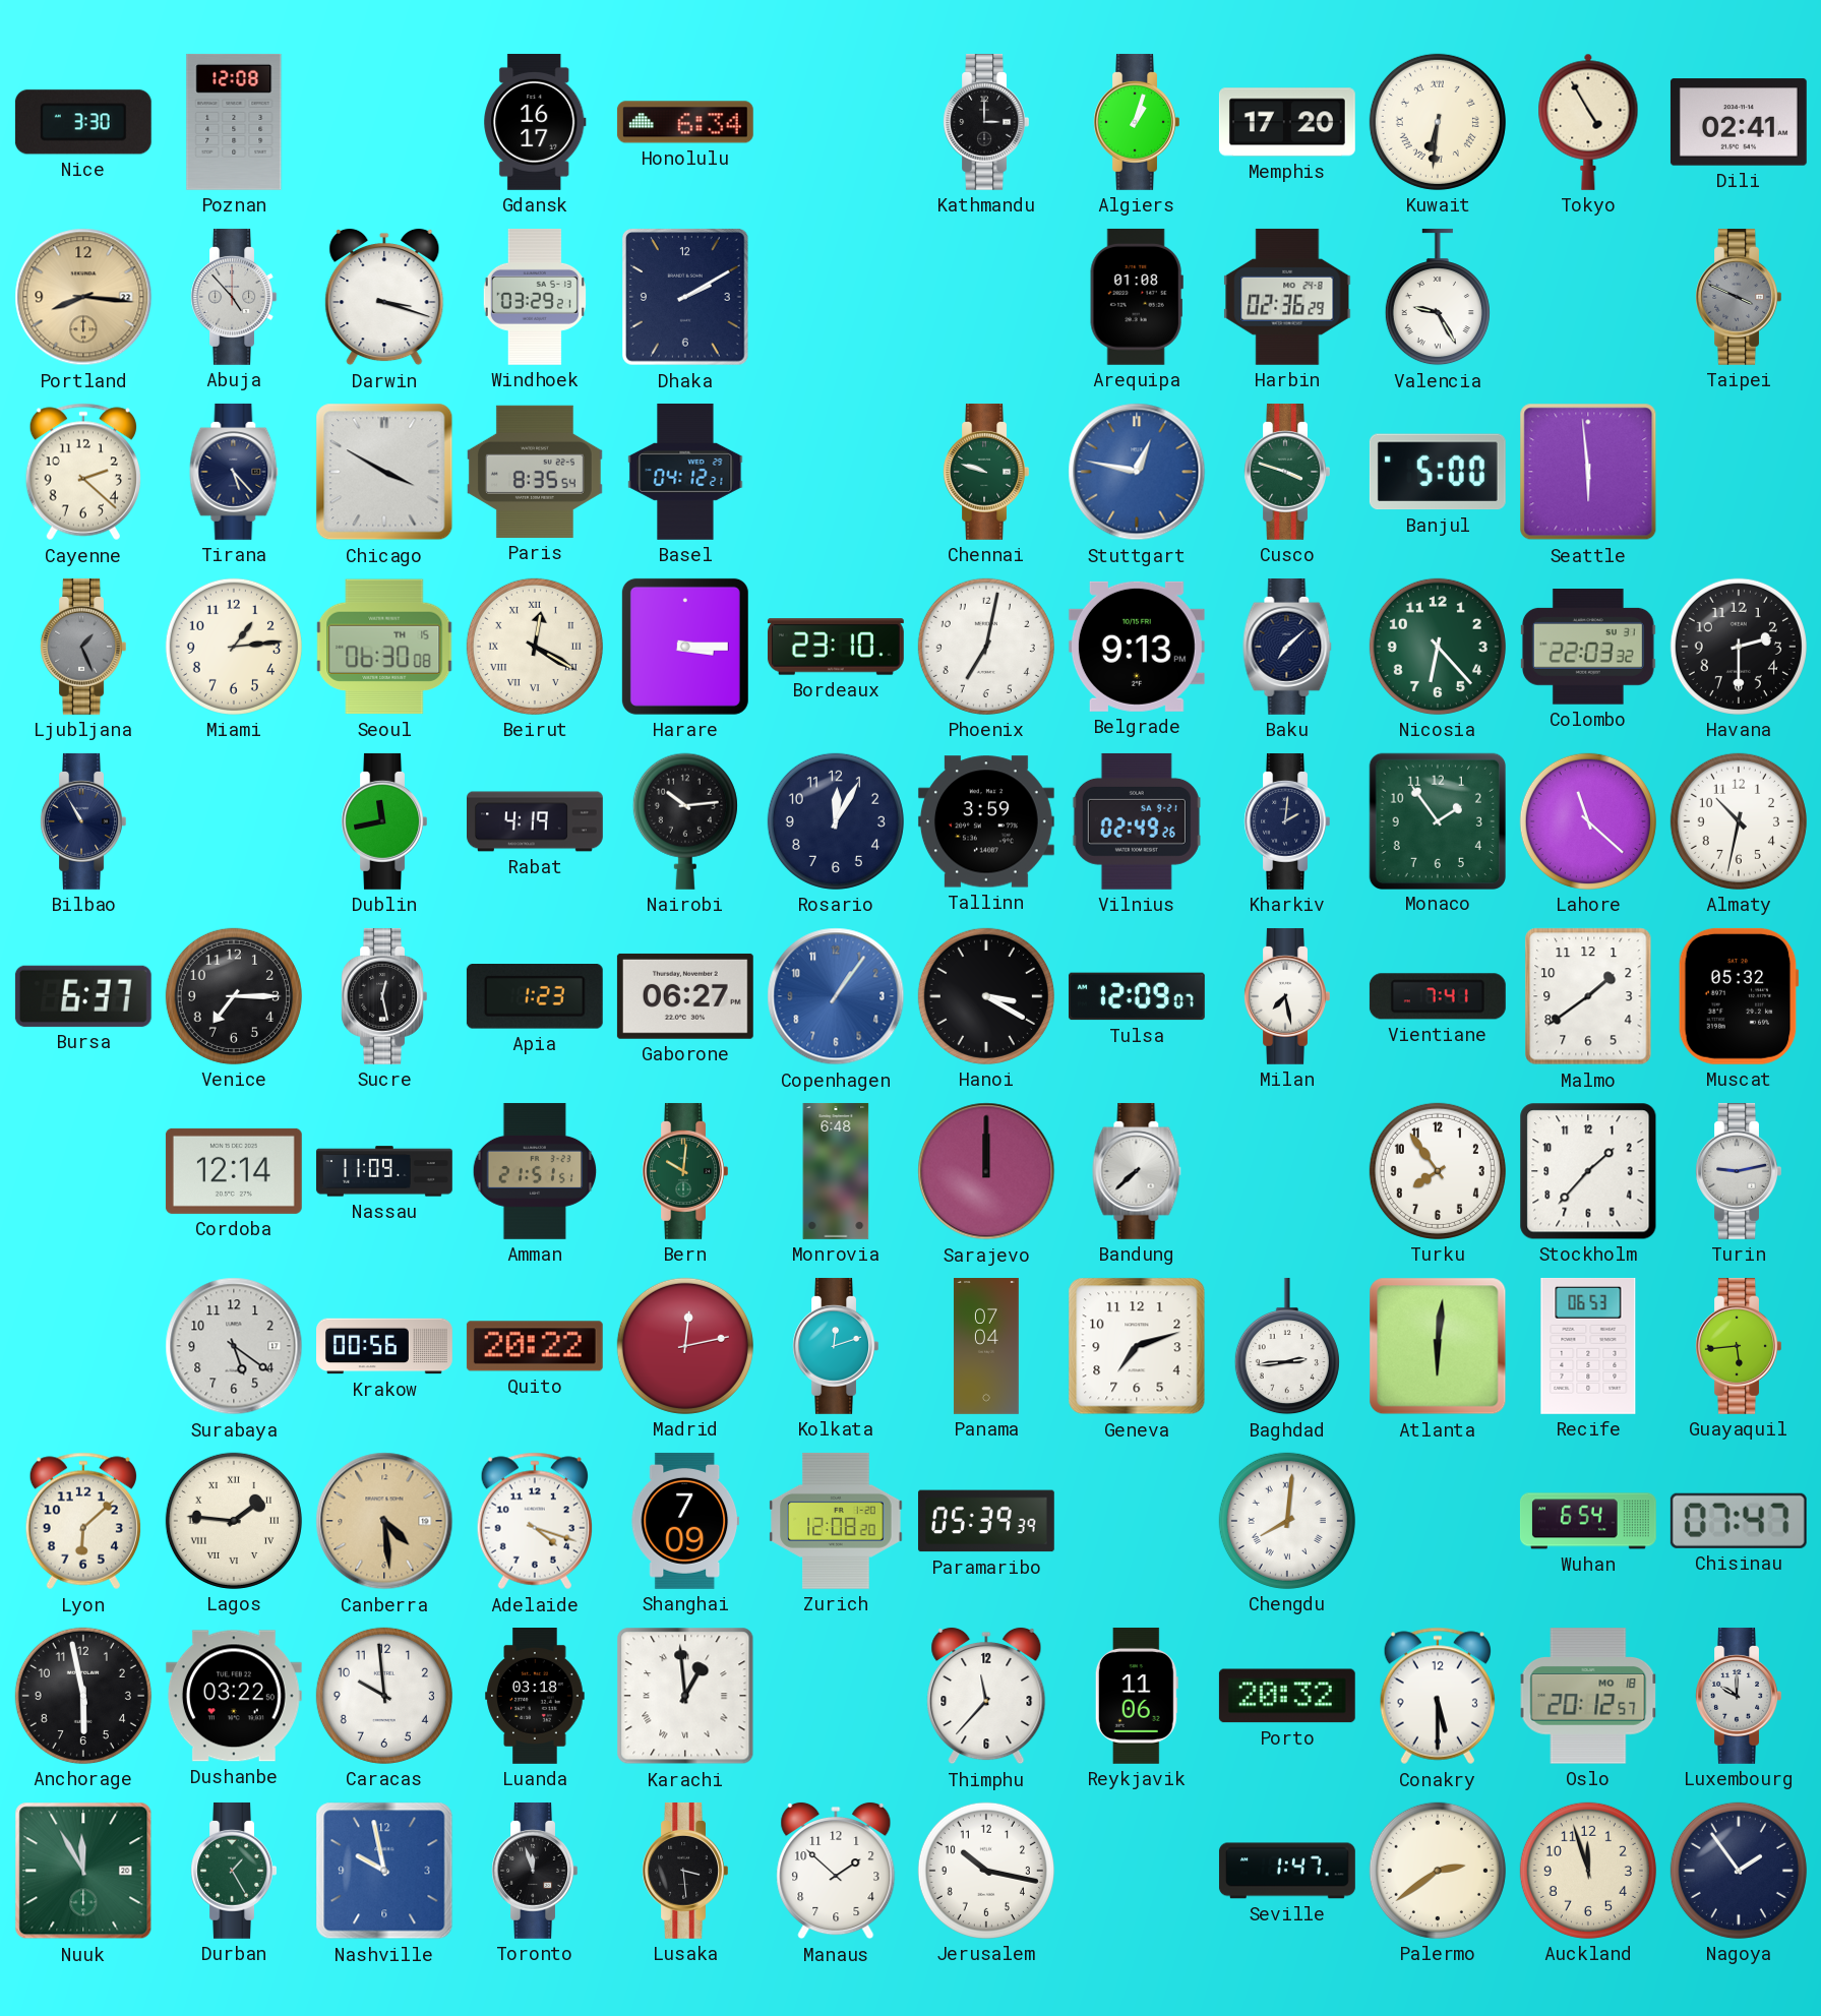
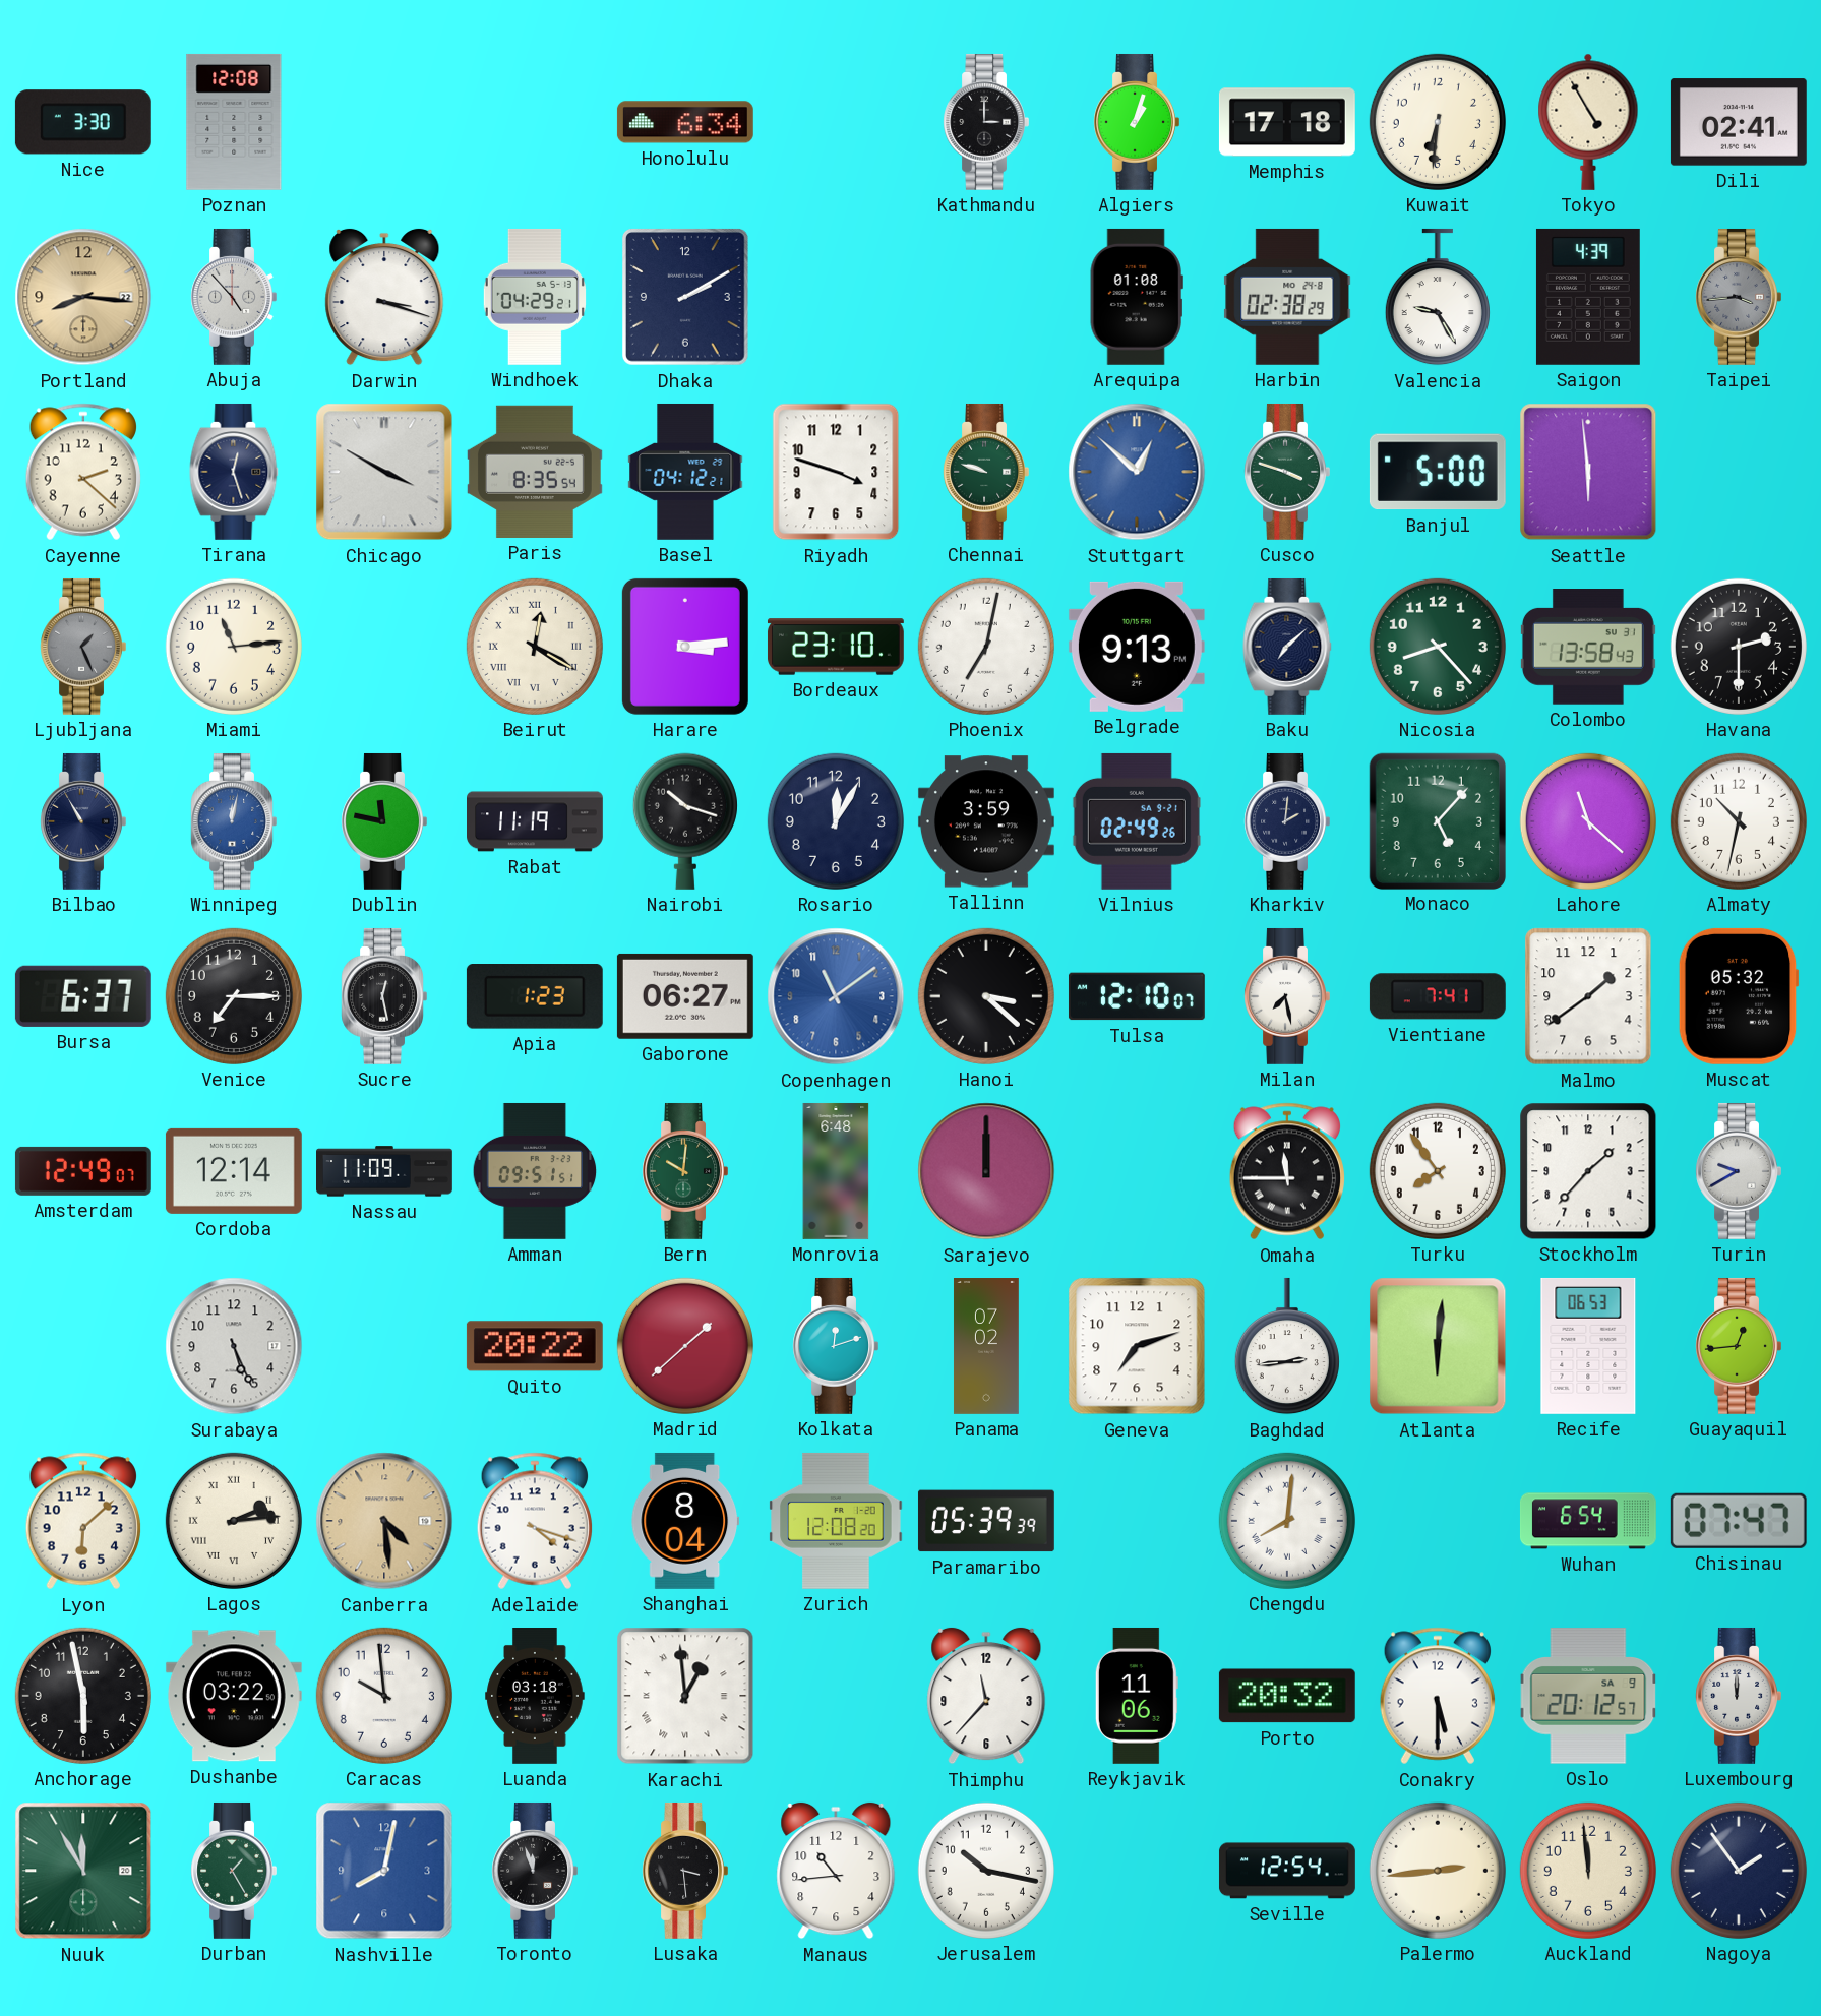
Gdansk: 16:17 -> none
Memphis: 17:20 -> 17:18
Kuwait numerals: Roman -> Arabic
Windhoek: 03:29 -> 04:29
Harbin: 02:36 -> 02:38
Saigon: none -> 4:39
Taipei: 3:49 -> 3:44
Tirana: 5:23 -> 12:27
Riyadh: none -> 3:48
Stuttgart: 12:47 -> 12:52
Miami: 1:14 -> 11:14
Seoul: 06:30 -> none
Harare: 3:15 -> 3:14
Nicosia: 6:23 -> 8:23
Colombo: 22:03 -> 13:58
Winnipeg: none -> 12:02
Dublin: 11:43 -> 11:47
Rabat: 4:19 -> 11:19
Nairobi: 10:14 -> 10:18
Monaco: 1:54 -> 5:07
Copenhagen: 1:06 -> 11:09
Hanoi: 3:20 -> 3:22
Tulsa: 12:09 -> 12:10
Amsterdam: none -> 12:49
Amman: 21:51 -> 09:51
Bandung: 7:38 -> none
Omaha: none -> 11:45
Turin: 9:13 -> 9:40
Surabaya: 5:21 -> 5:26
Krakow: 00:56 -> none
Madrid: 12:13 -> 1:38
Panama: 07:04 -> 07:02
Guayaquil: 5:44 -> 12:44
Lagos: 1:46 -> 2:14
Shanghai: 7:09 -> 8:04
Oslo date: MO 18 -> SA 9
Luxembourg: 10:00 -> 12:00
Nashville: 9:58 -> 8:02
Manaus: 1:52 -> 10:44
Seville: 1:47 -> 12:54
Palermo: 2:39 -> 2:44
Auckland: 11:57 -> 11:59
